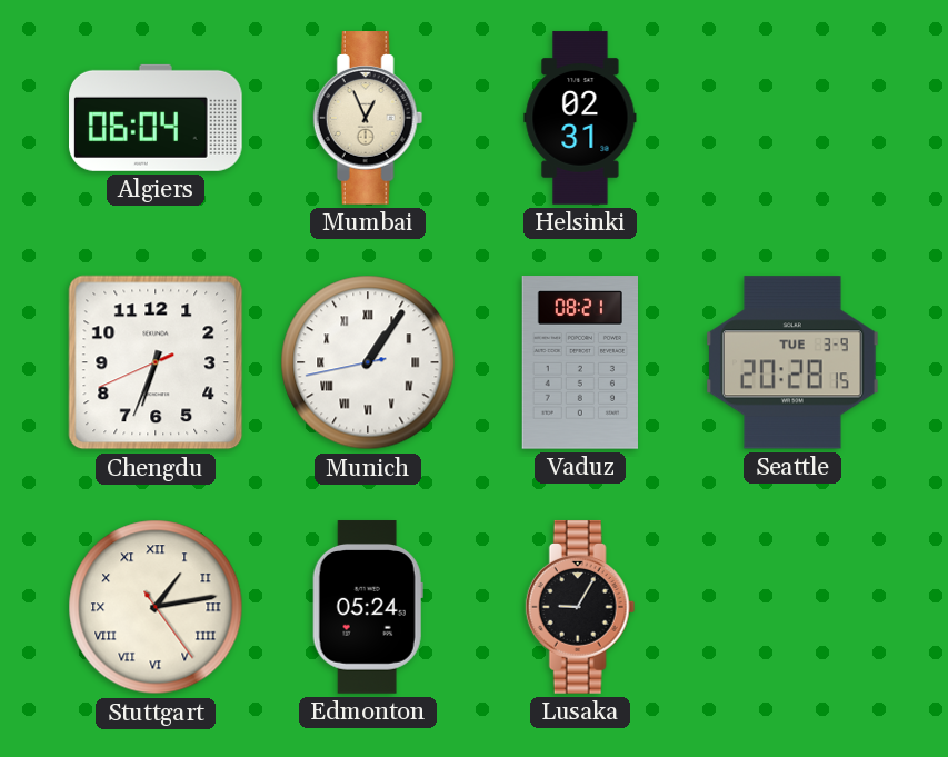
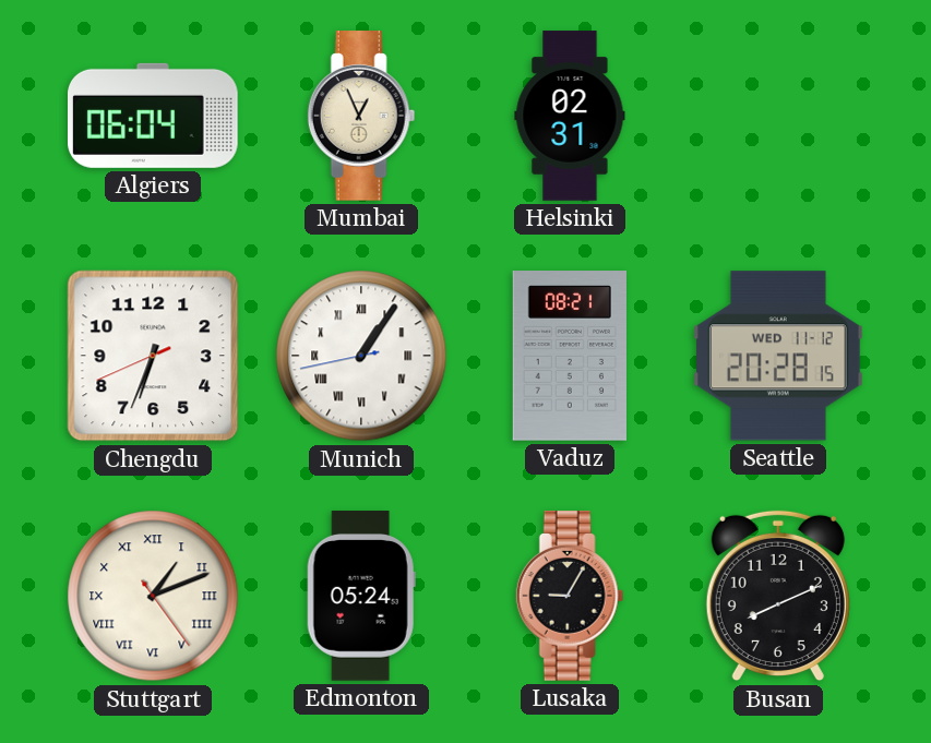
Seattle date: TUE 3-9 -> WED 11-12
Stuttgart: 1:13 -> 1:11
Busan: none -> 8:11
